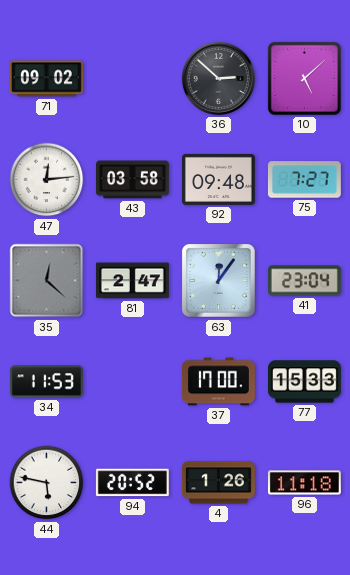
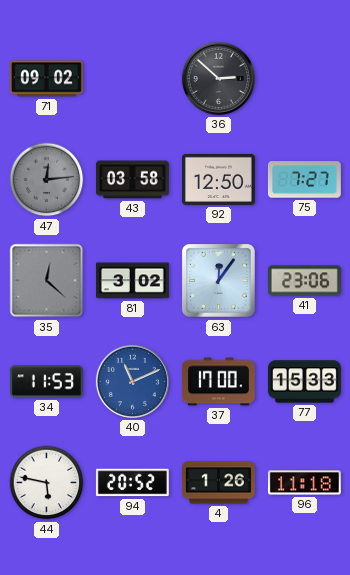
10: 5:08 -> none
47 dial: white -> grey
92: 09:48 -> 12:50
81: 2:47 -> 3:02
41: 23:04 -> 23:06
40: none -> 11:11
